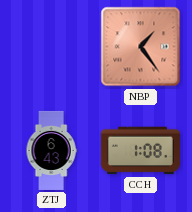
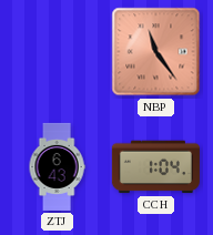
NBP: 1:24 -> 11:24
CCH: 1:08 -> 1:04
